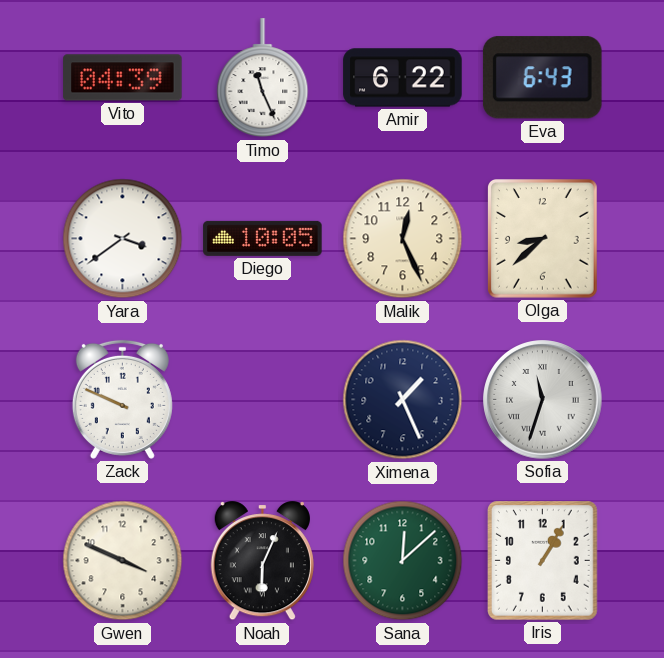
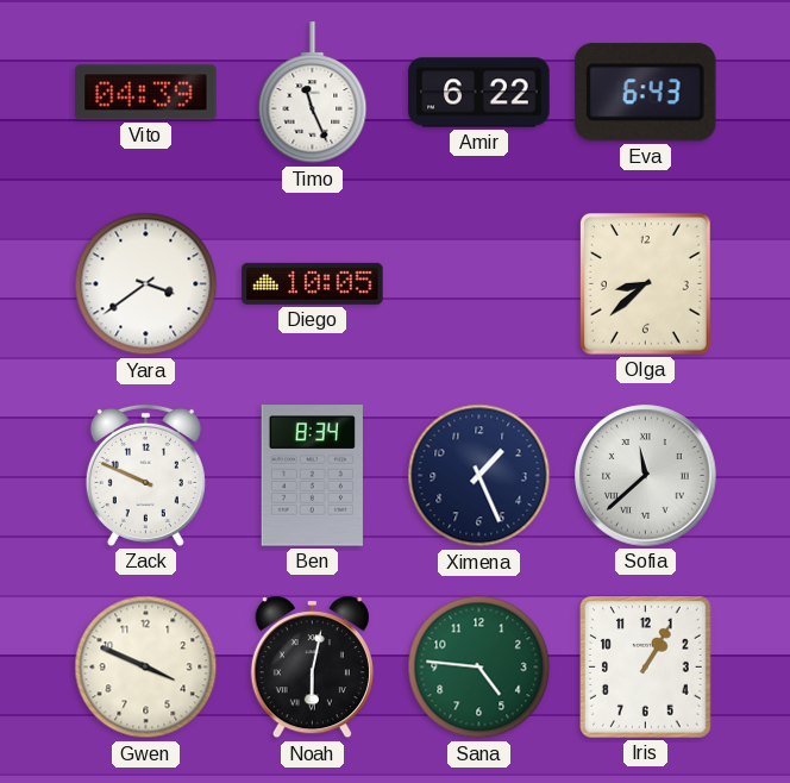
Malik: 12:26 -> none
Ben: none -> 8:34
Sofia: 11:33 -> 11:38
Noah: 6:04 -> 6:02
Sana: 12:08 -> 4:46
